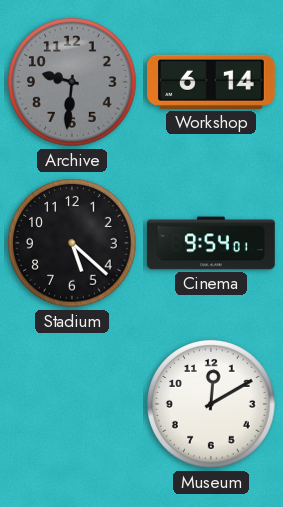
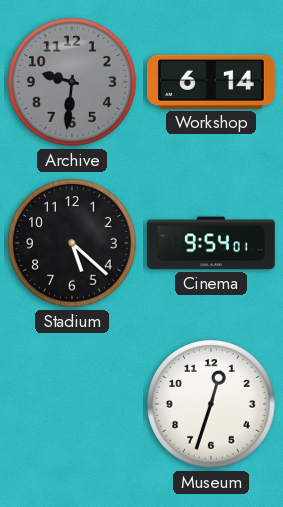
Museum: 12:10 -> 12:33
